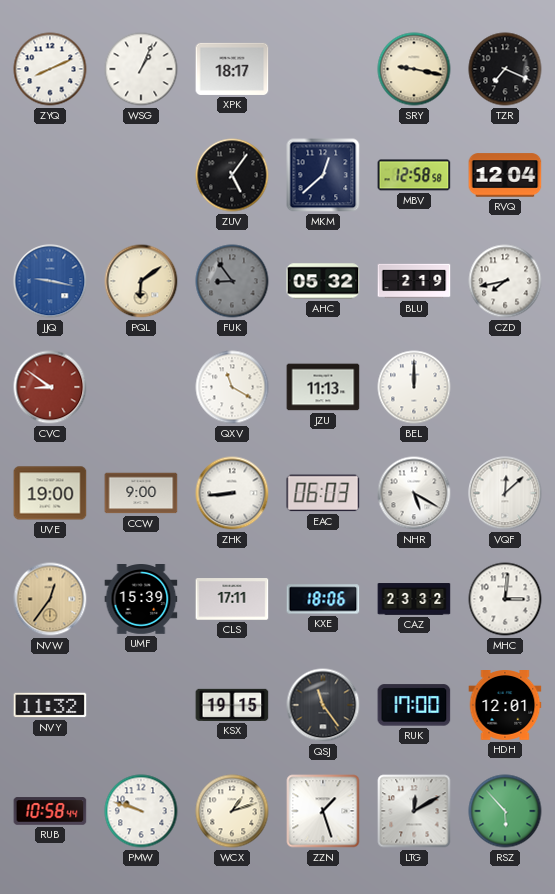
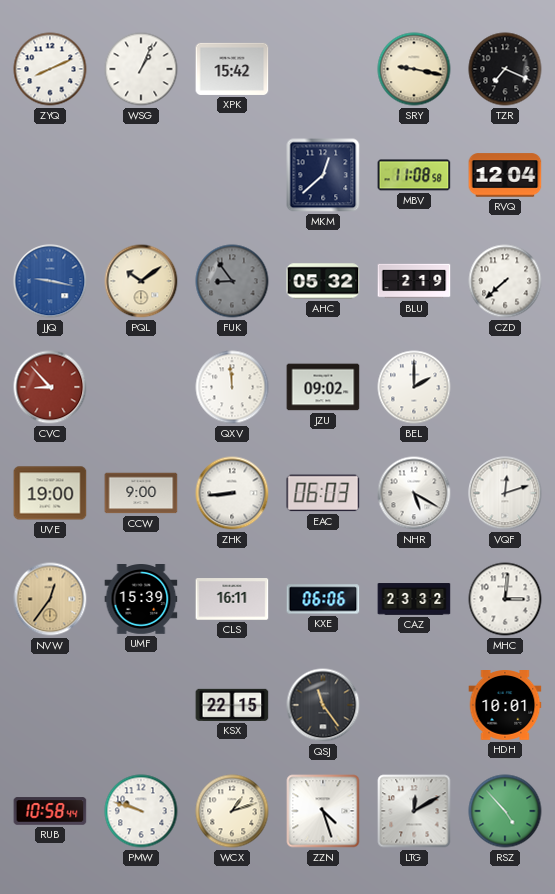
XPK: 18:17 -> 15:42
ZUV: 5:06 -> none
MBV: 12:58 -> 11:08
PQL: 6:09 -> 10:09
CZD: 7:43 -> 7:38
CVC: 8:51 -> 8:53
QXV: 11:20 -> 11:59
JZU: 11:13 -> 09:02
BEL: 12:00 -> 2:00
VQF: 12:08 -> 12:12
CLS: 17:11 -> 16:11
KXE: 18:06 -> 06:06
NVY: 11:32 -> none
KSX: 19:15 -> 22:15
RUK: 17:00 -> none
HDH: 12:01 -> 10:01
ZZN: 1:27 -> 4:27
RSZ: 5:53 -> 4:53
